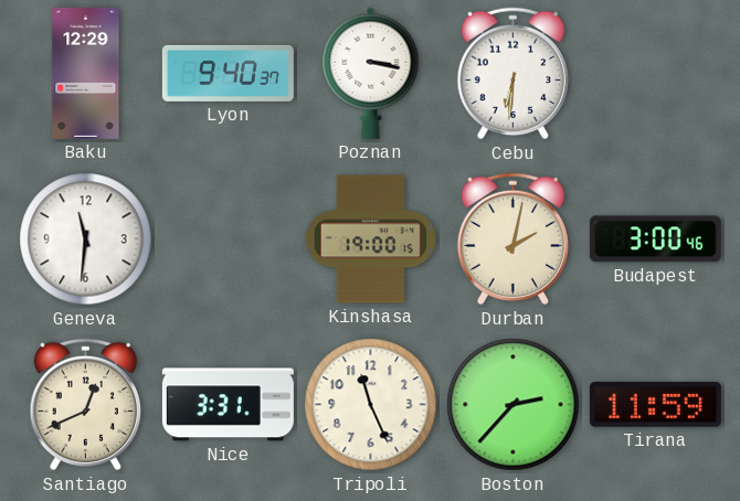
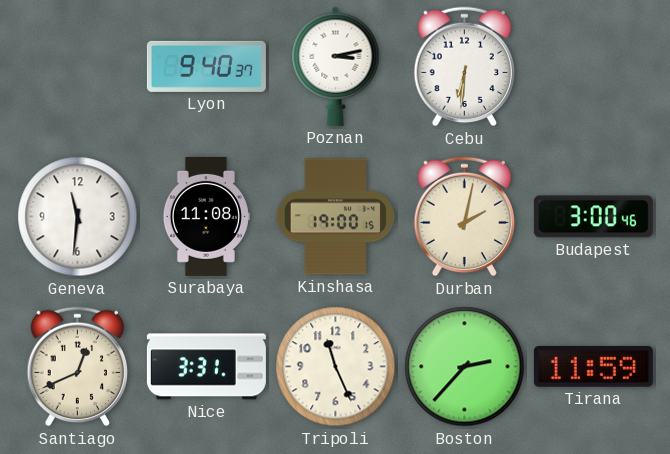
Baku: 12:29 -> none
Poznan: 3:17 -> 3:13
Surabaya: none -> 11:08
